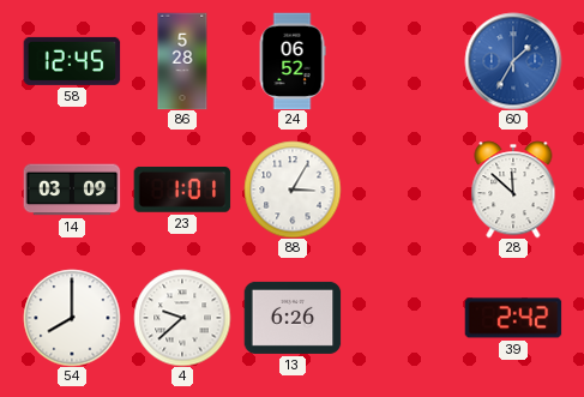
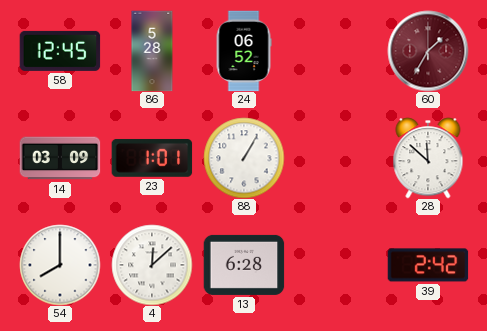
60 dial: blue -> burgundy
88: 3:05 -> 1:05
4: 9:38 -> 12:08
13: 6:26 -> 6:28
